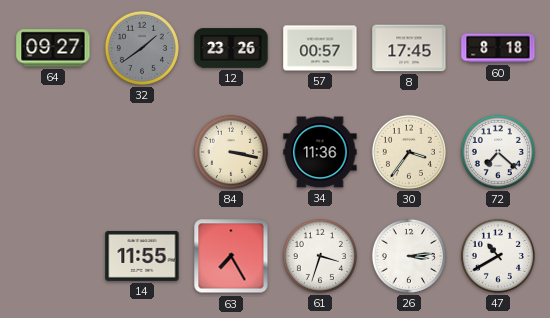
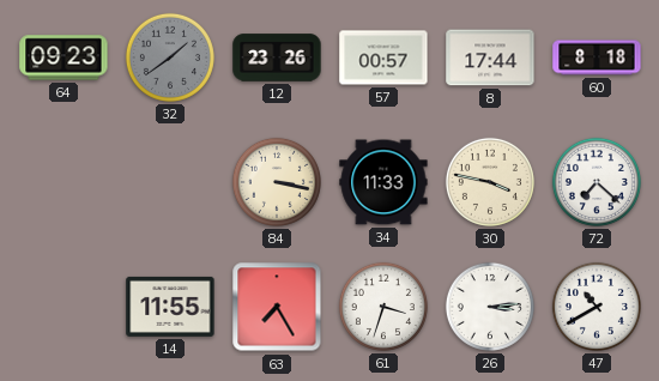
64: 09:27 -> 09:23
8: 17:45 -> 17:44
34: 11:36 -> 11:33
30: 3:36 -> 3:47
